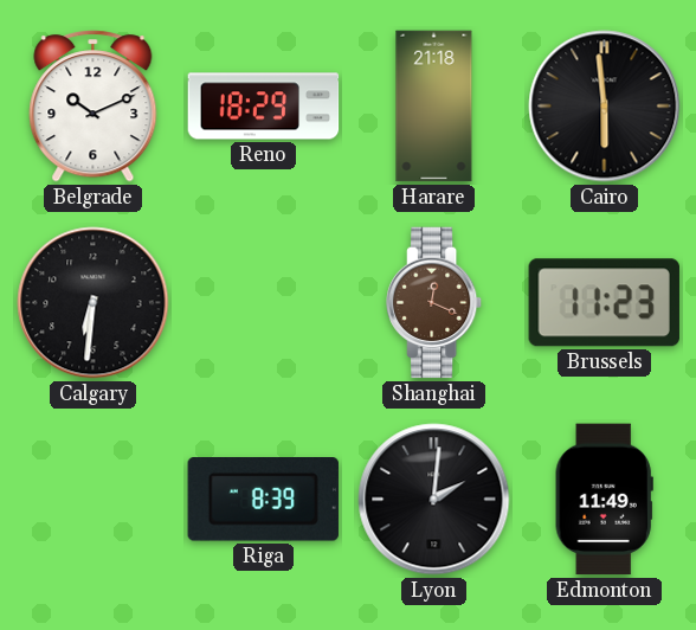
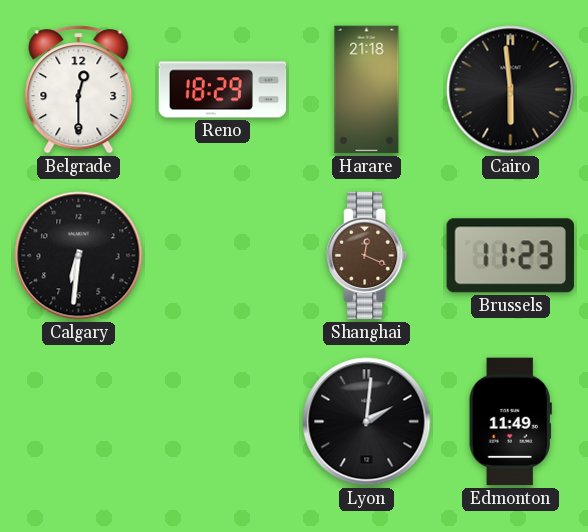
Belgrade: 10:11 -> 12:30
Riga: 8:39 -> none
